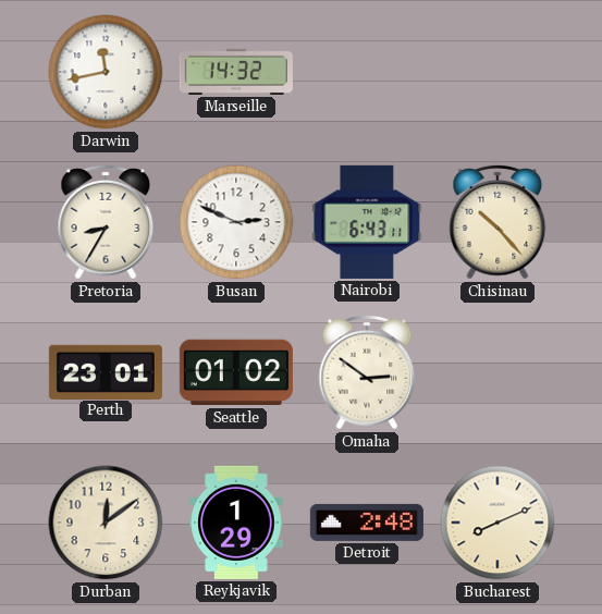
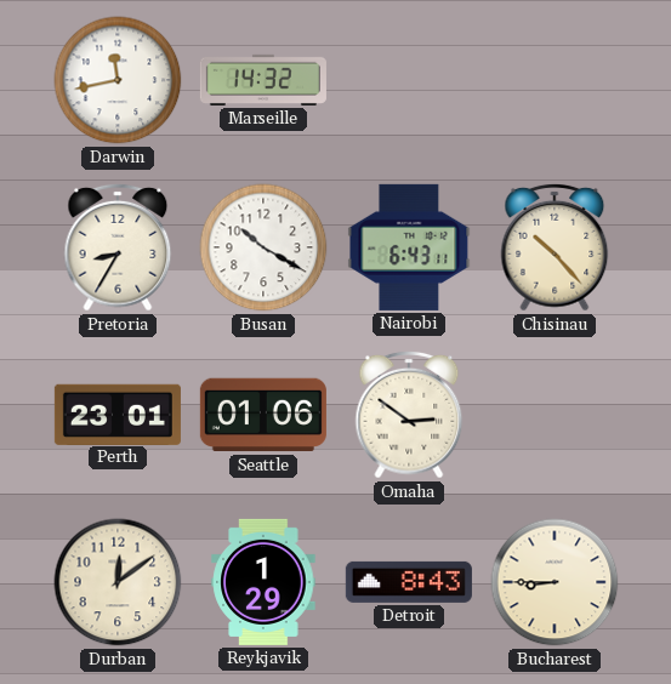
Busan: 2:49 -> 10:20
Seattle: 01:02 -> 01:06
Detroit: 2:48 -> 8:43
Bucharest: 8:11 -> 8:45
